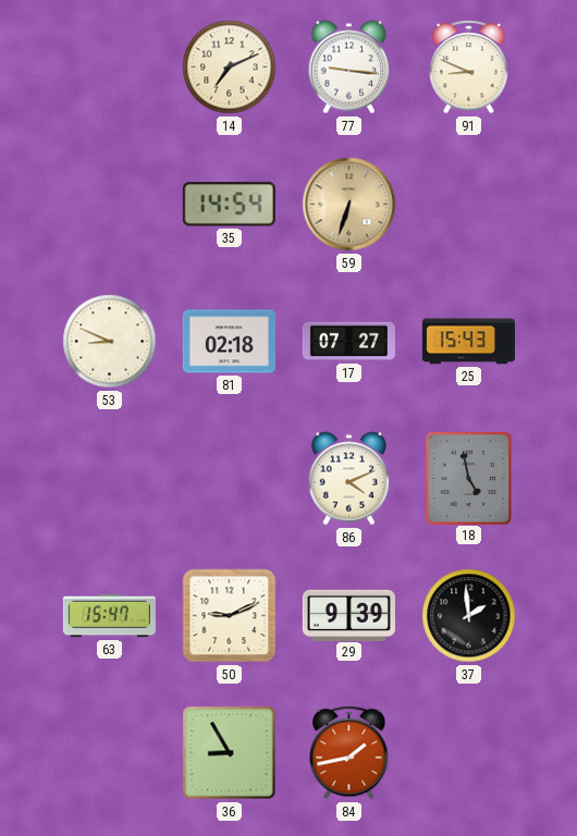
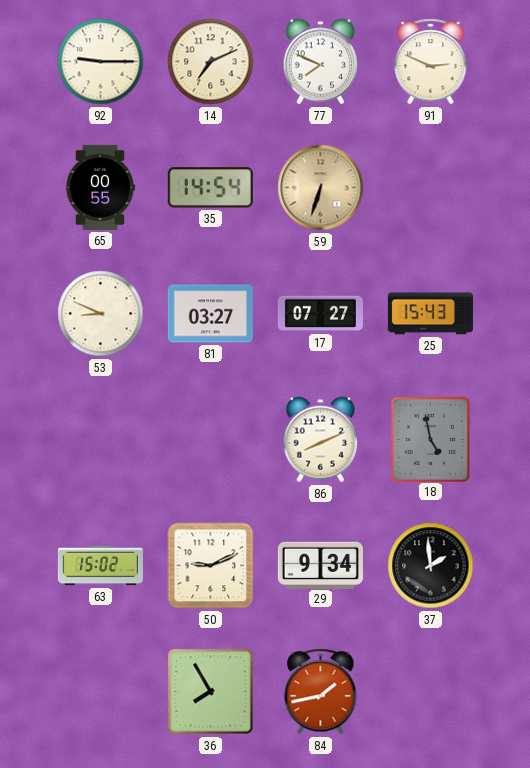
92: none -> 9:15
77: 9:16 -> 7:49
91: 8:49 -> 2:49
65: none -> 00:55
81: 02:18 -> 03:27
86: 4:11 -> 8:11
63: 15:47 -> 15:02
29: 9:39 -> 9:34
36: 8:55 -> 7:55
